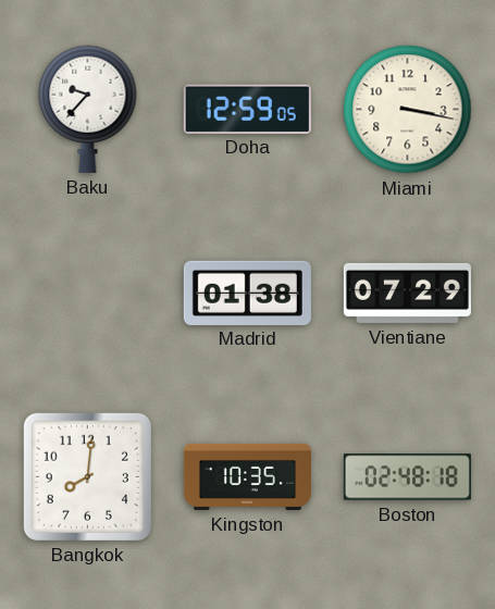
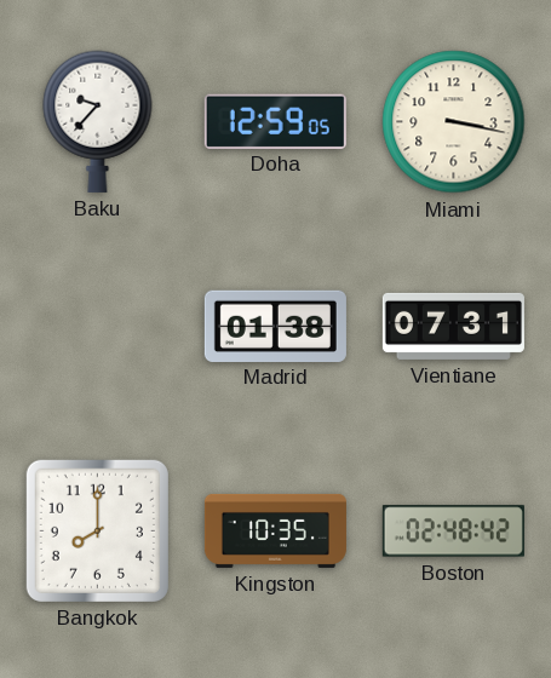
Vientiane: 07:29 -> 07:31
Bangkok: 8:01 -> 8:00
Boston: 02:48:18 -> 02:48:42
